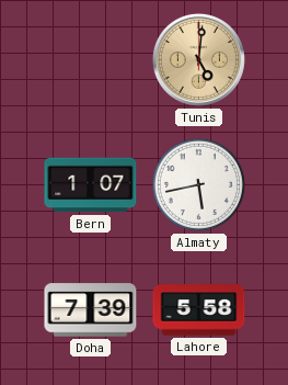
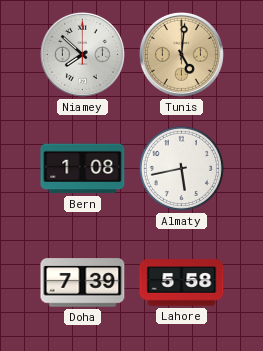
Niamey: none -> 7:52
Bern: 1:07 -> 1:08
